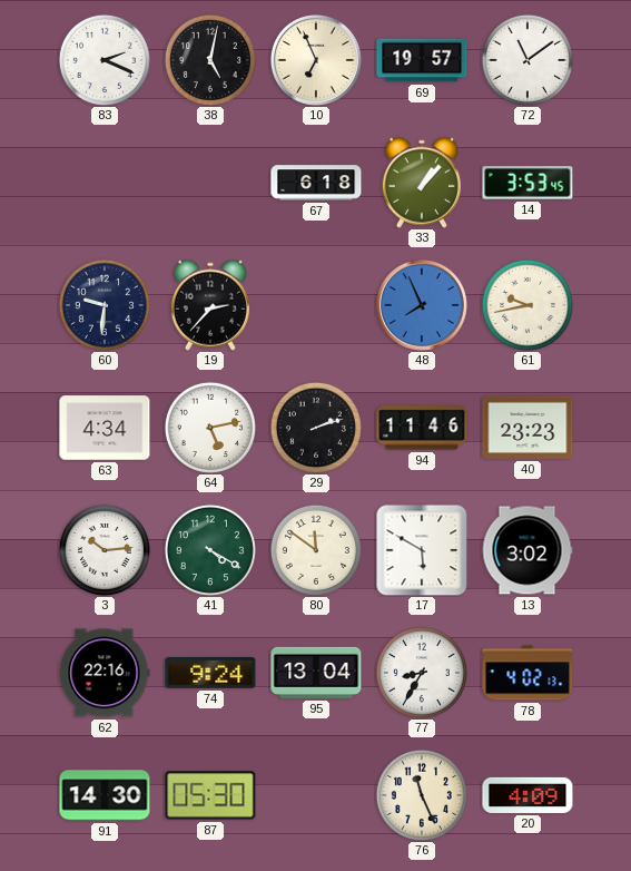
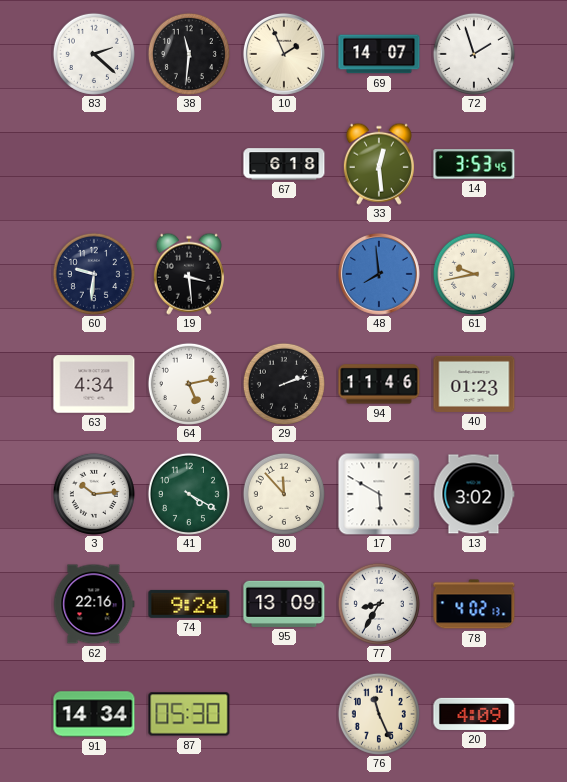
83: 2:19 -> 2:22
38: 5:02 -> 11:31
10: 6:56 -> 1:56
69: 19:57 -> 14:07
72: 11:09 -> 1:57
33: 1:07 -> 12:29
19: 2:37 -> 3:29
48: 7:56 -> 7:59
40: 23:23 -> 01:23
80: 11:51 -> 11:53
95: 13:04 -> 13:09
91: 14:30 -> 14:34
